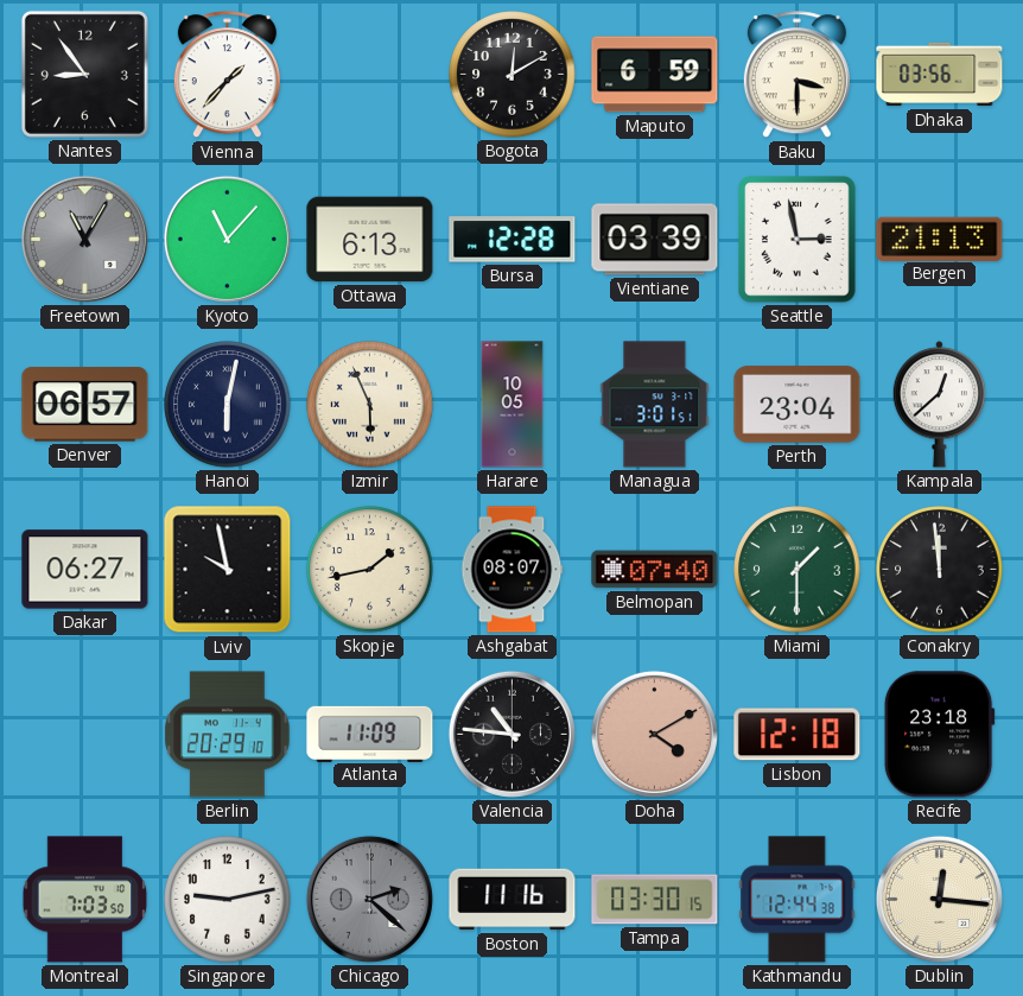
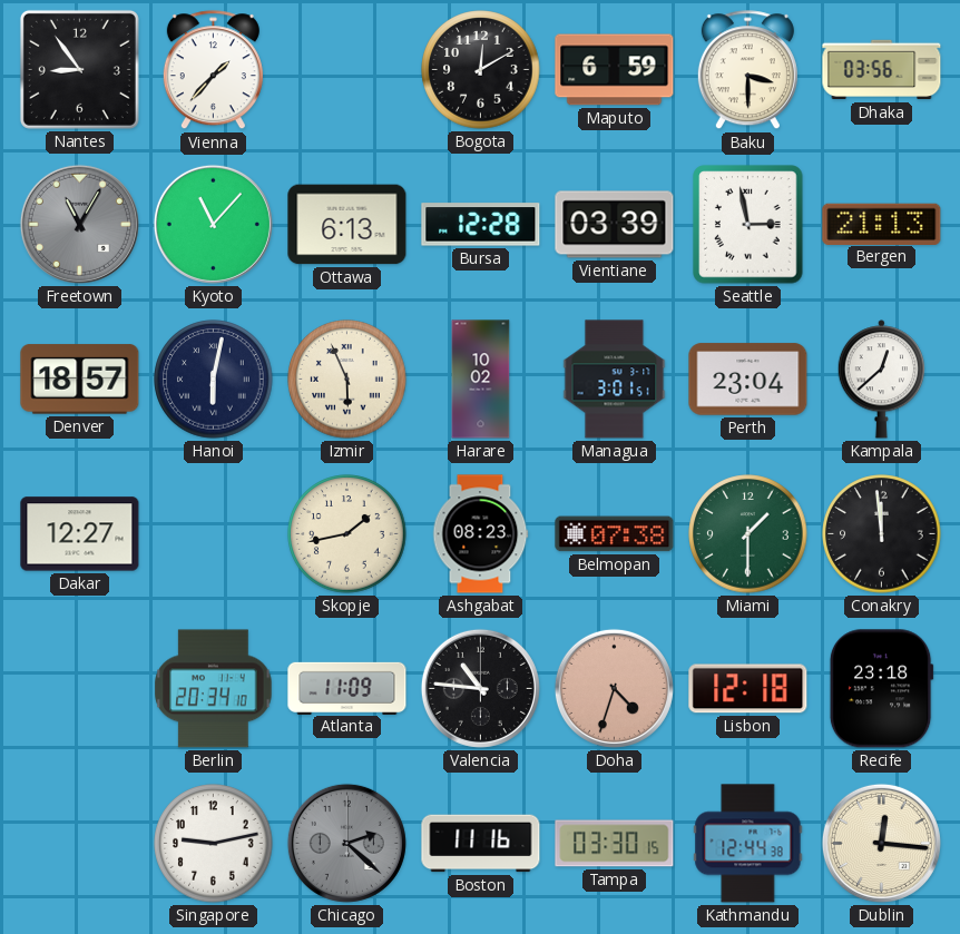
Denver: 06:57 -> 18:57
Harare: 10:05 -> 10:02
Dakar: 06:27 -> 12:27
Lviv: 9:58 -> none
Ashgabat: 08:07 -> 08:23
Belmopan: 07:40 -> 07:38
Berlin: 20:29 -> 20:34
Doha: 4:10 -> 4:33
Montreal: 7:03 -> none
